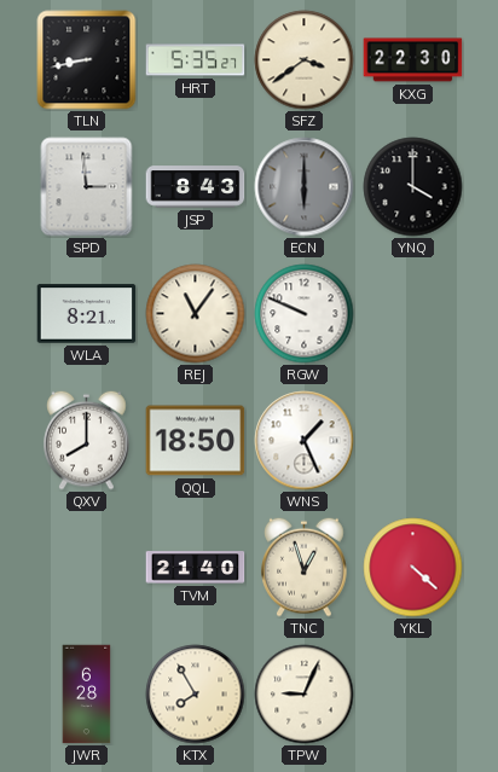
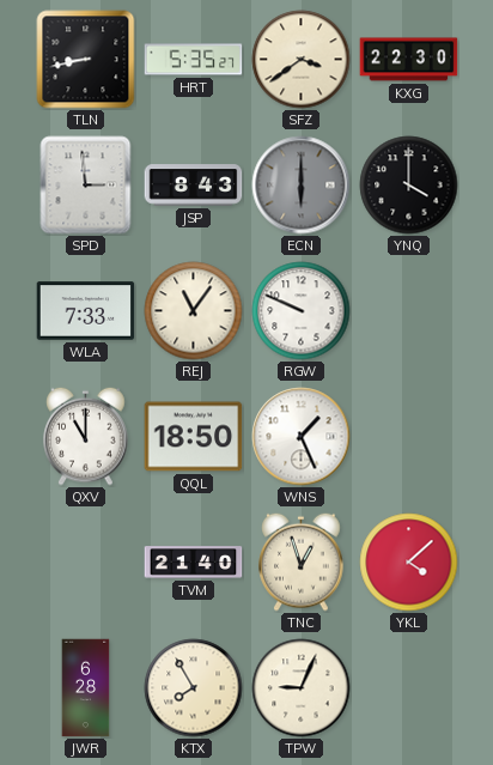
WLA: 8:21 -> 7:33
QXV: 8:00 -> 11:00
YKL: 4:22 -> 4:08
